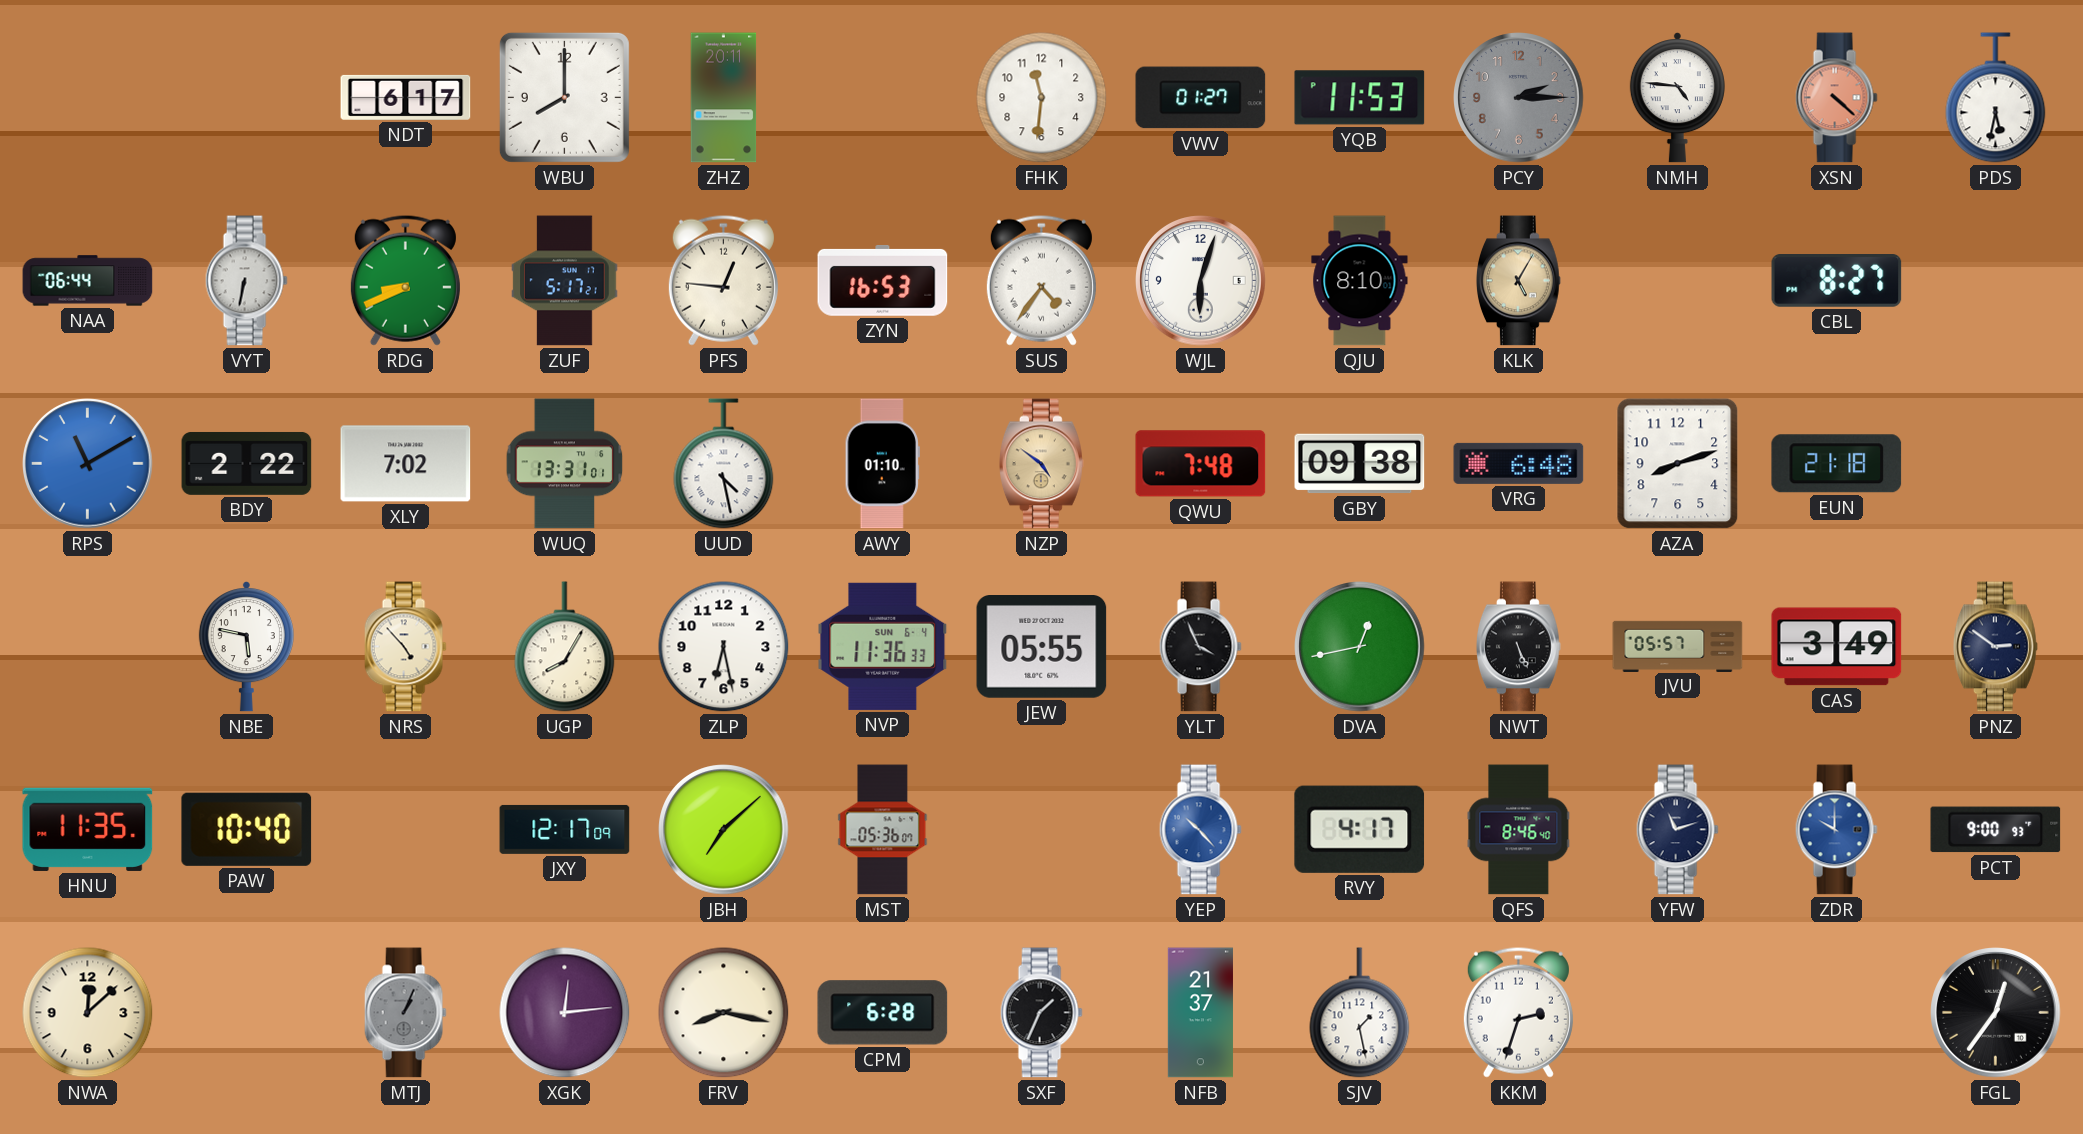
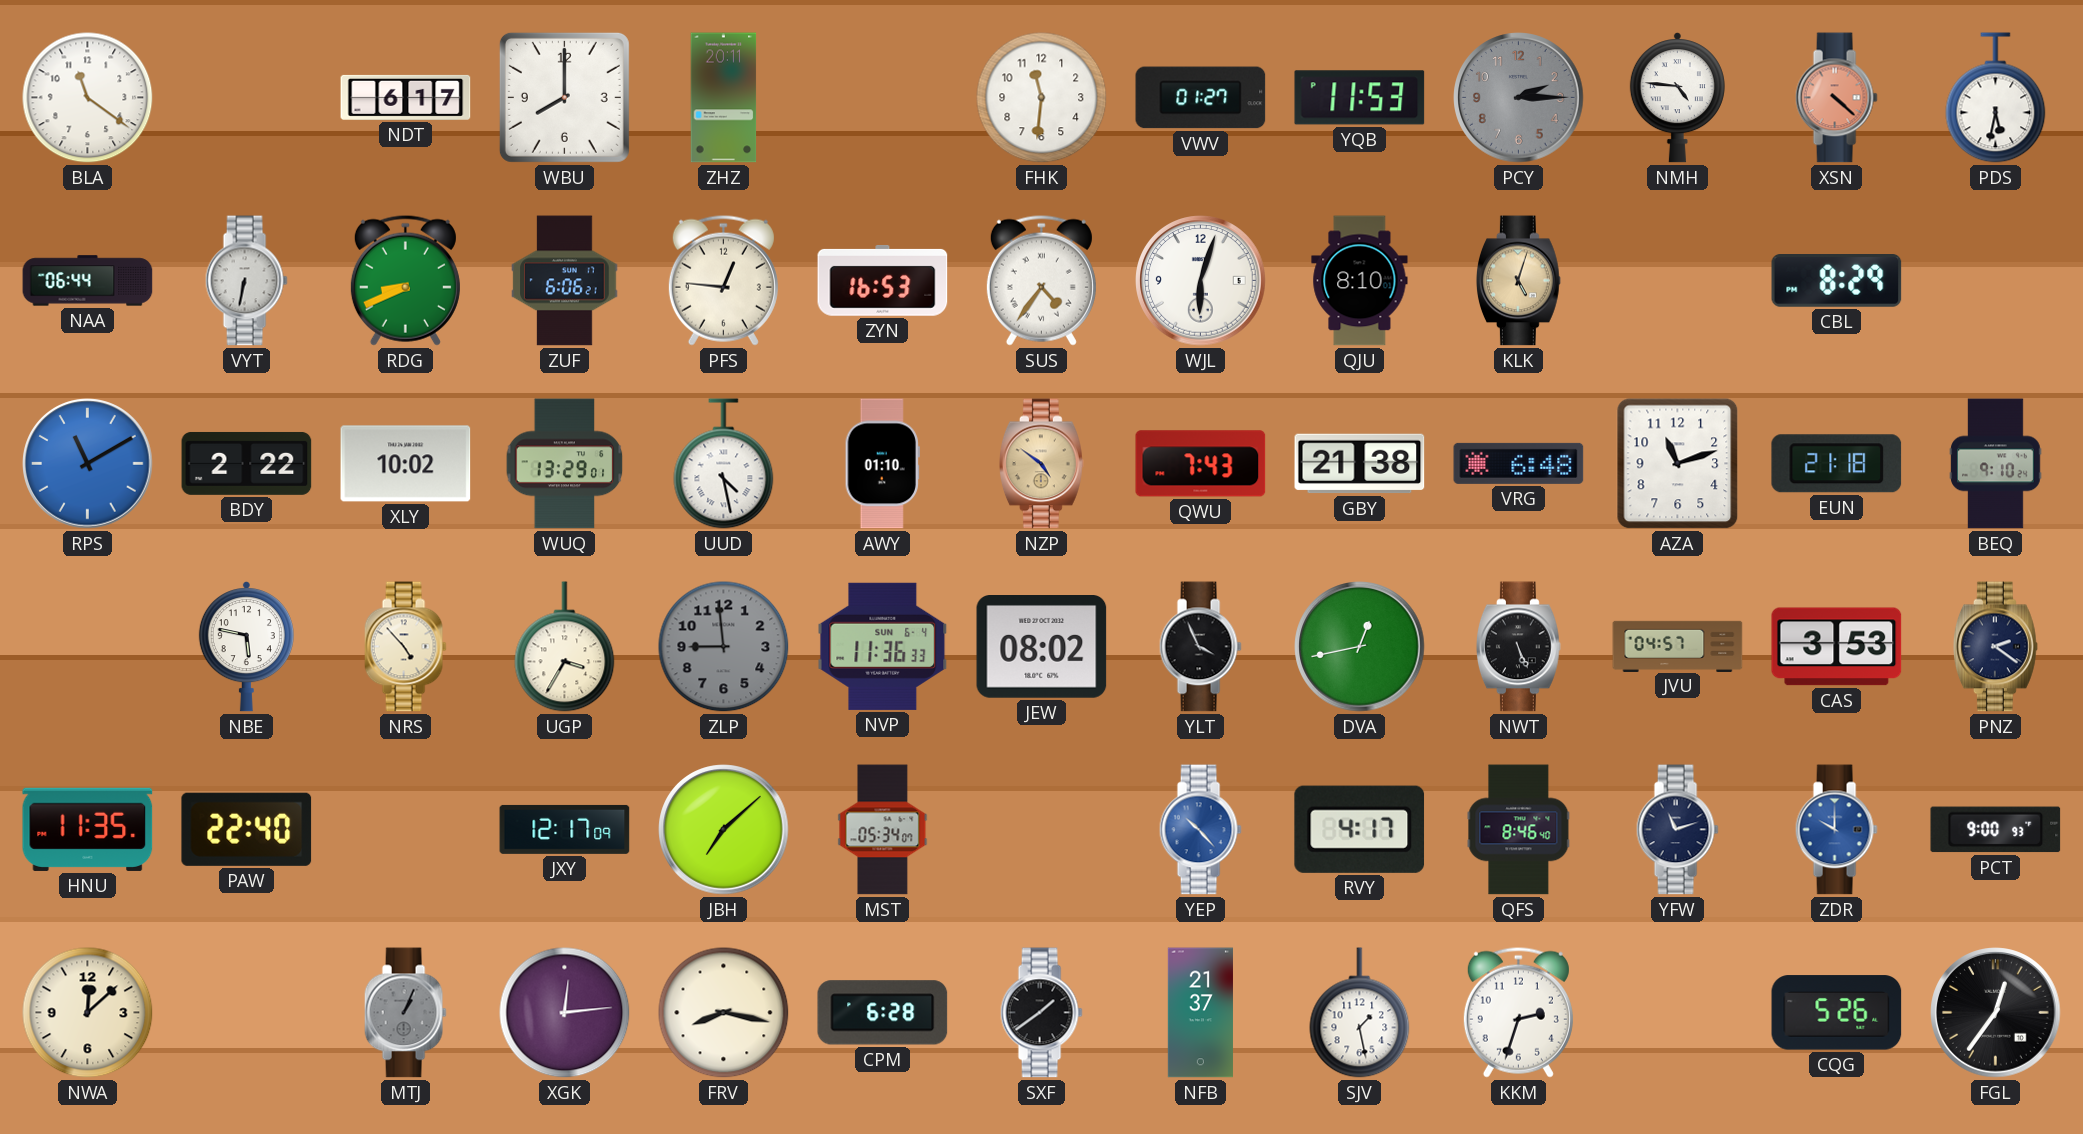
BLA: none -> 11:21
ZUF: 5:17 -> 6:06
KLK: 5:05 -> 5:03
CBL: 8:27 -> 8:29
XLY: 7:02 -> 10:02
WUQ: 13:31 -> 13:29
QWU: 7:48 -> 7:43
GBY: 09:38 -> 21:38
AZA: 8:12 -> 11:12
BEQ: none -> 9:10
UGP: 8:05 -> 3:35
ZLP: 6:28 -> 8:59
ZLP dial: white -> grey
JEW: 05:55 -> 08:02
JVU: 05:57 -> 04:57
CAS: 3:49 -> 3:53
PNZ: 2:51 -> 2:21
PAW: 10:40 -> 22:40
MST: 05:36 -> 05:34
SXF: 1:34 -> 1:39
CQG: none -> 5:26
